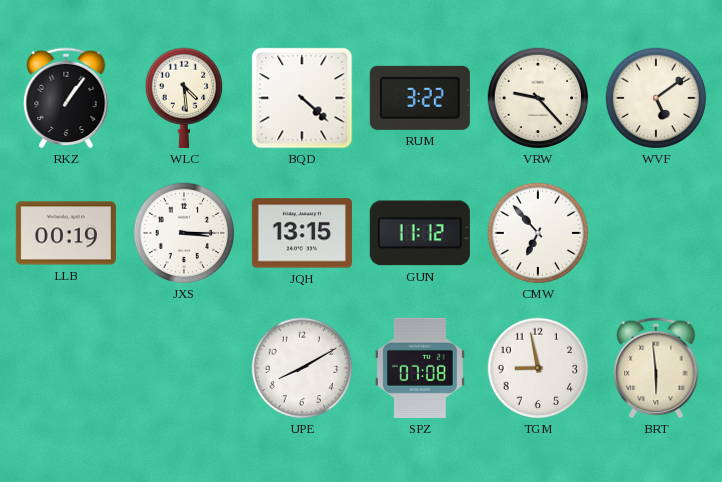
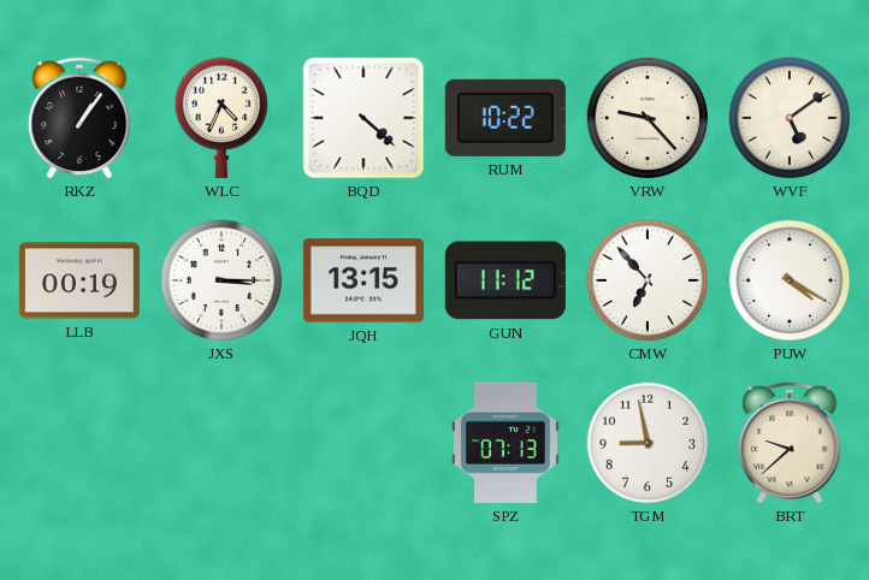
WLC: 4:29 -> 4:34
RUM: 3:22 -> 10:22
PUW: none -> 4:20
UPE: 8:10 -> none
SPZ: 07:08 -> 07:13
BRT: 5:59 -> 9:38
